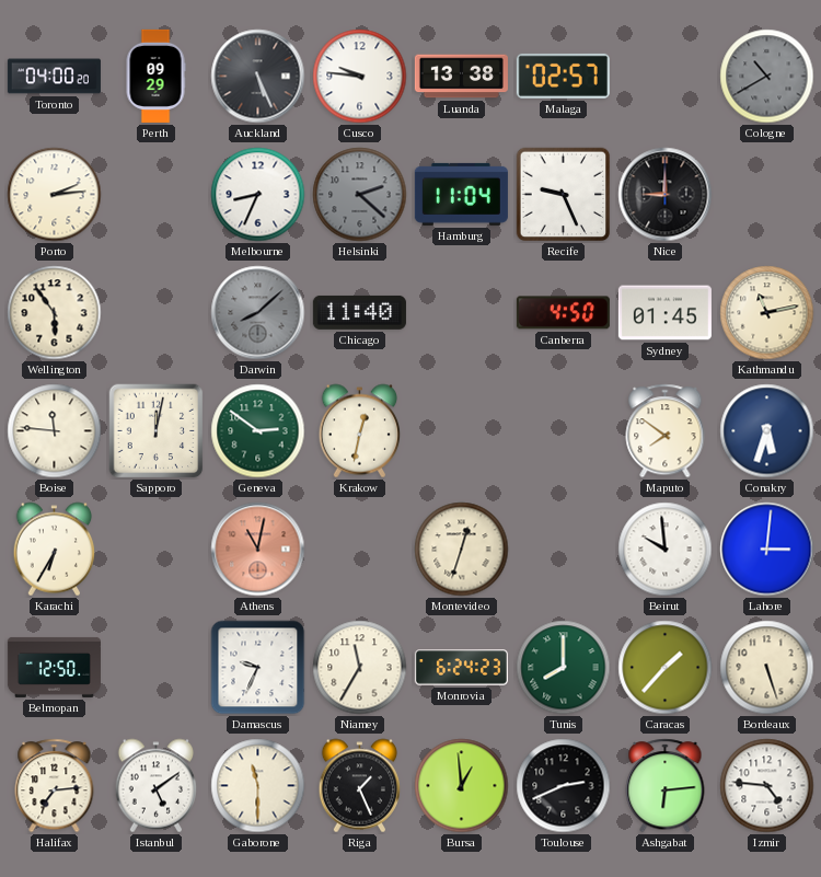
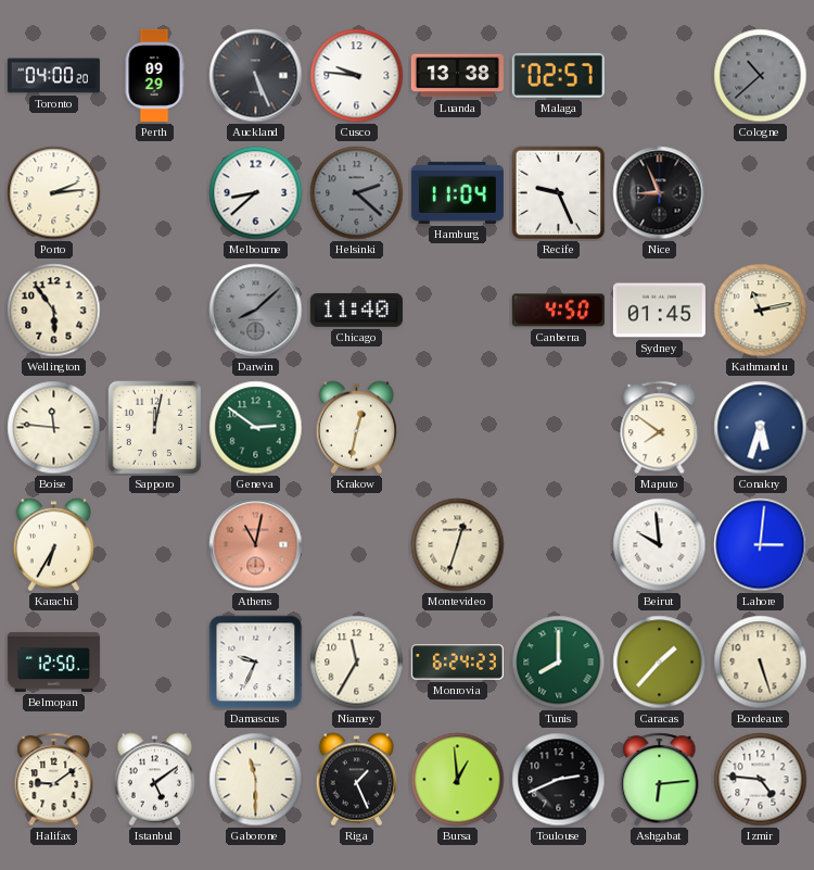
Cologne: 10:40 -> 10:38
Melbourne: 8:34 -> 8:38
Nice: 9:00 -> 8:56
Halifax: 7:14 -> 9:09
